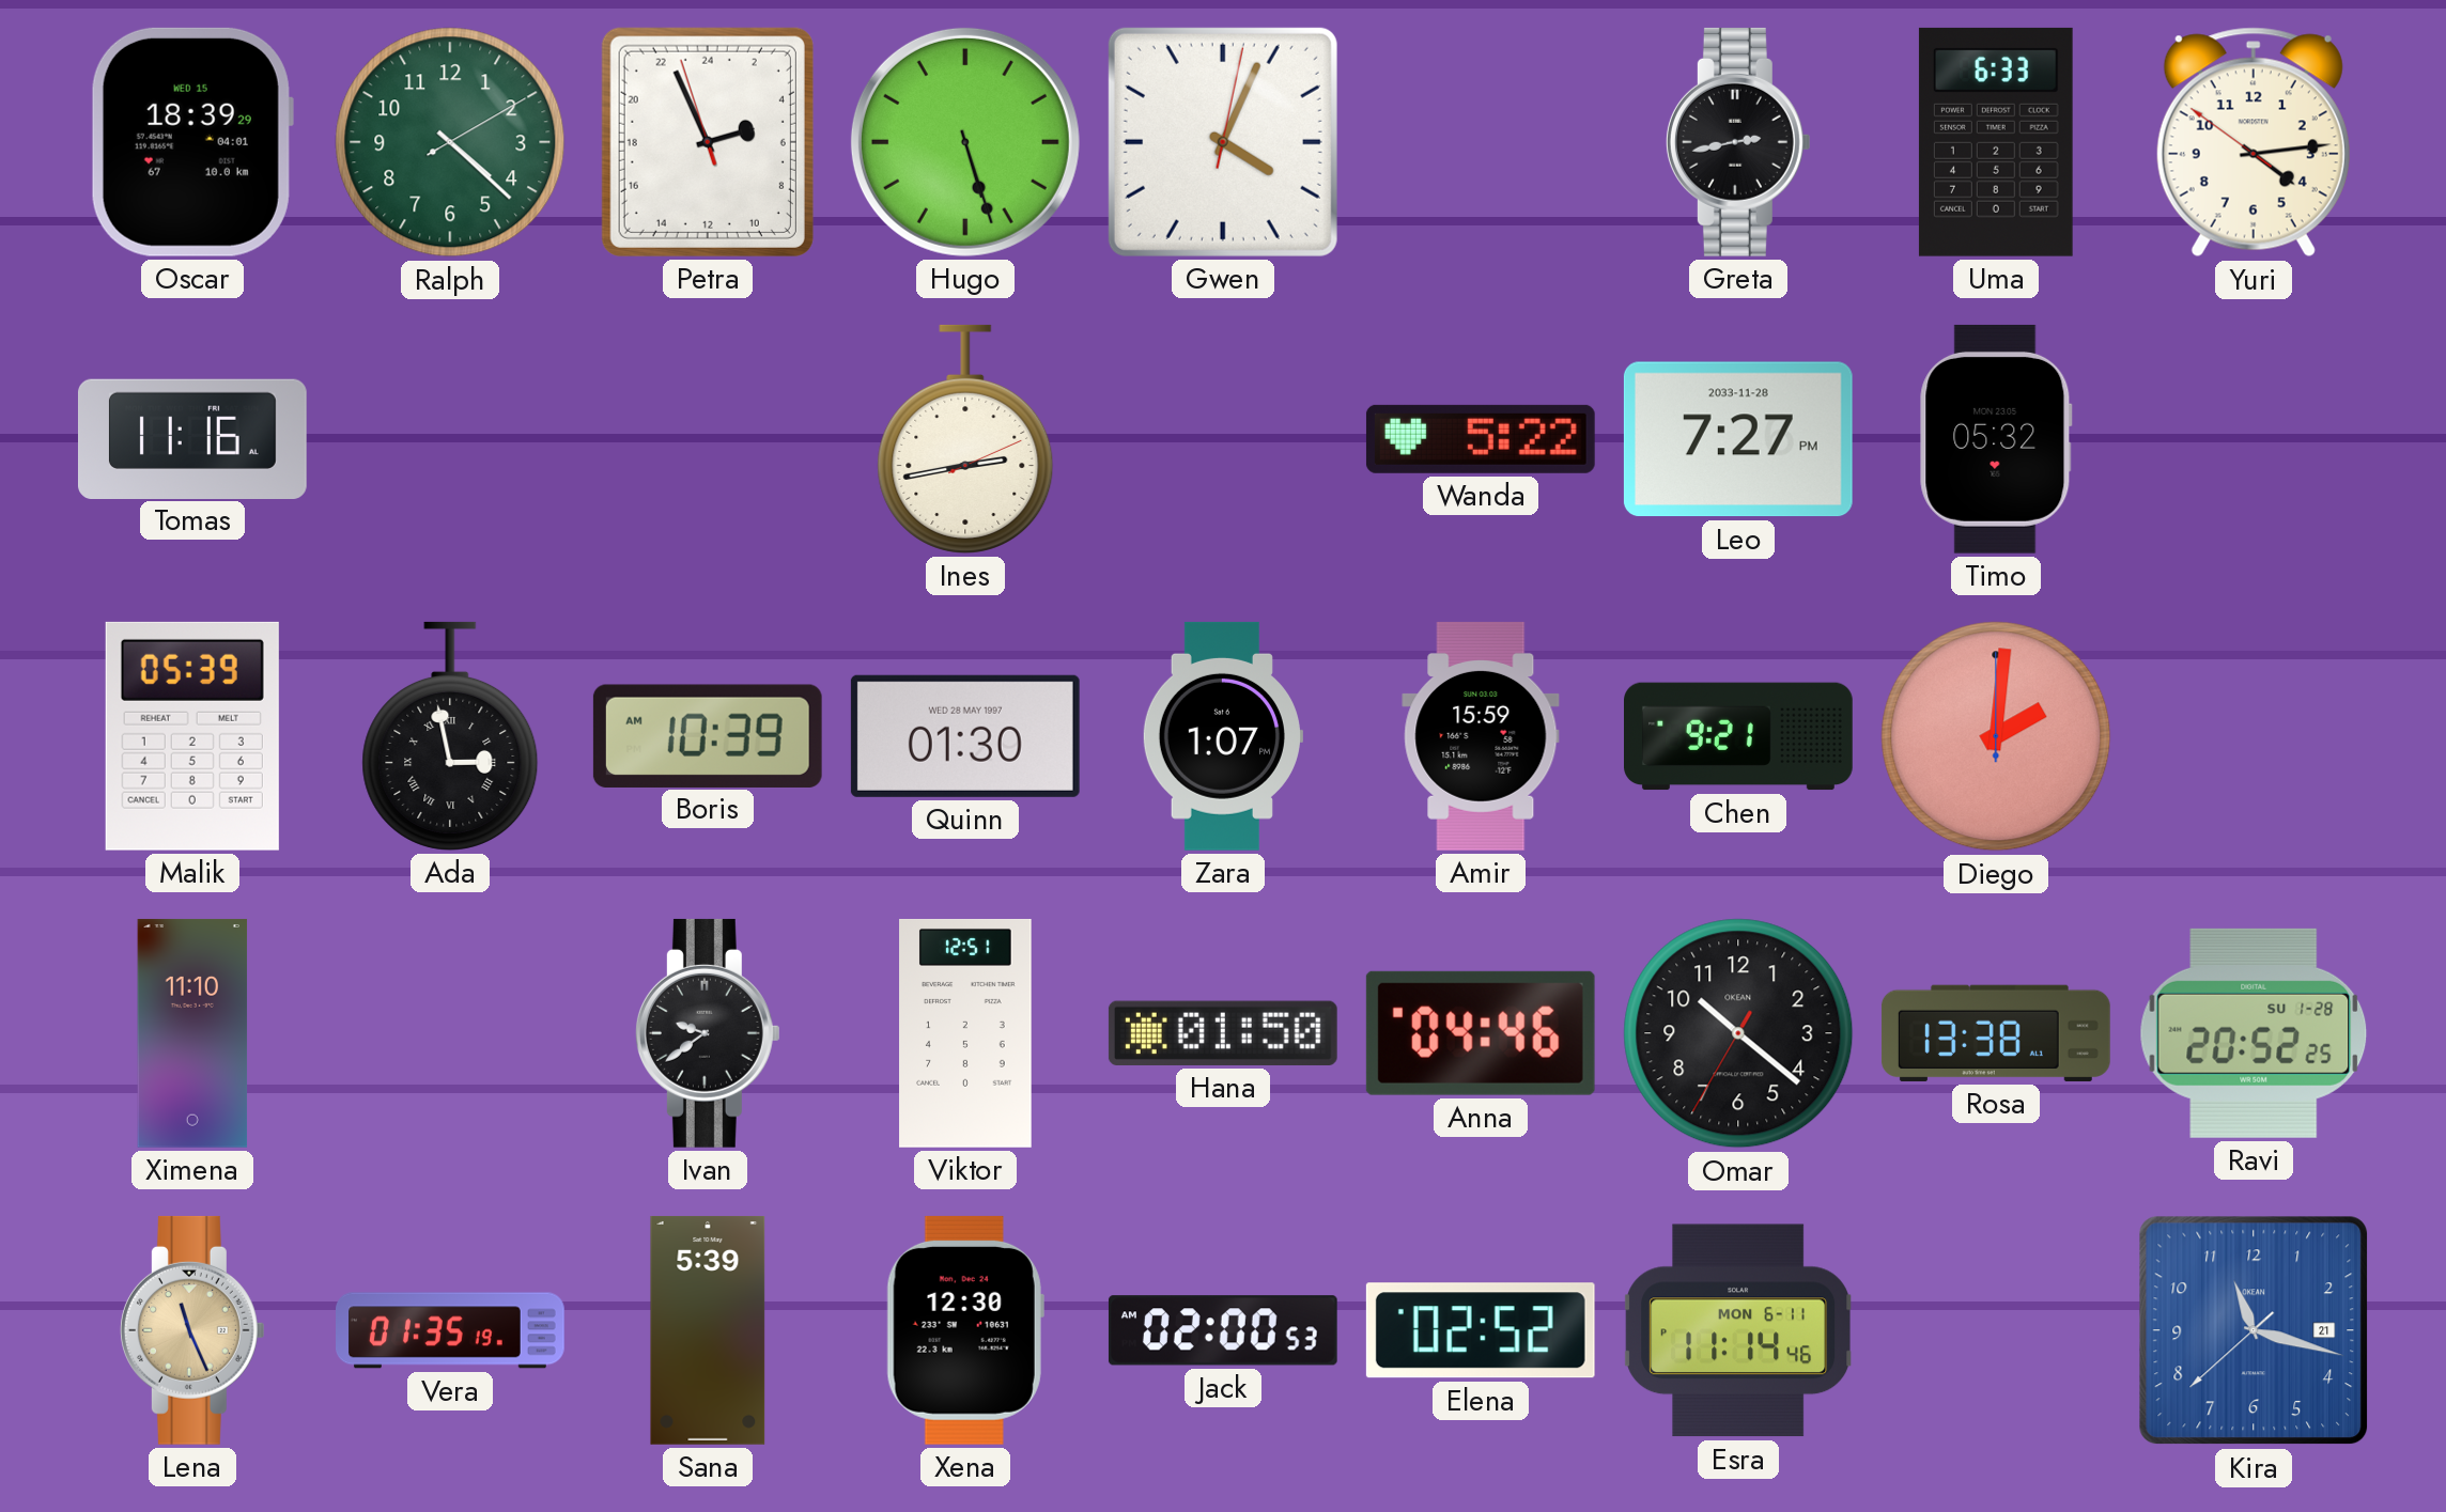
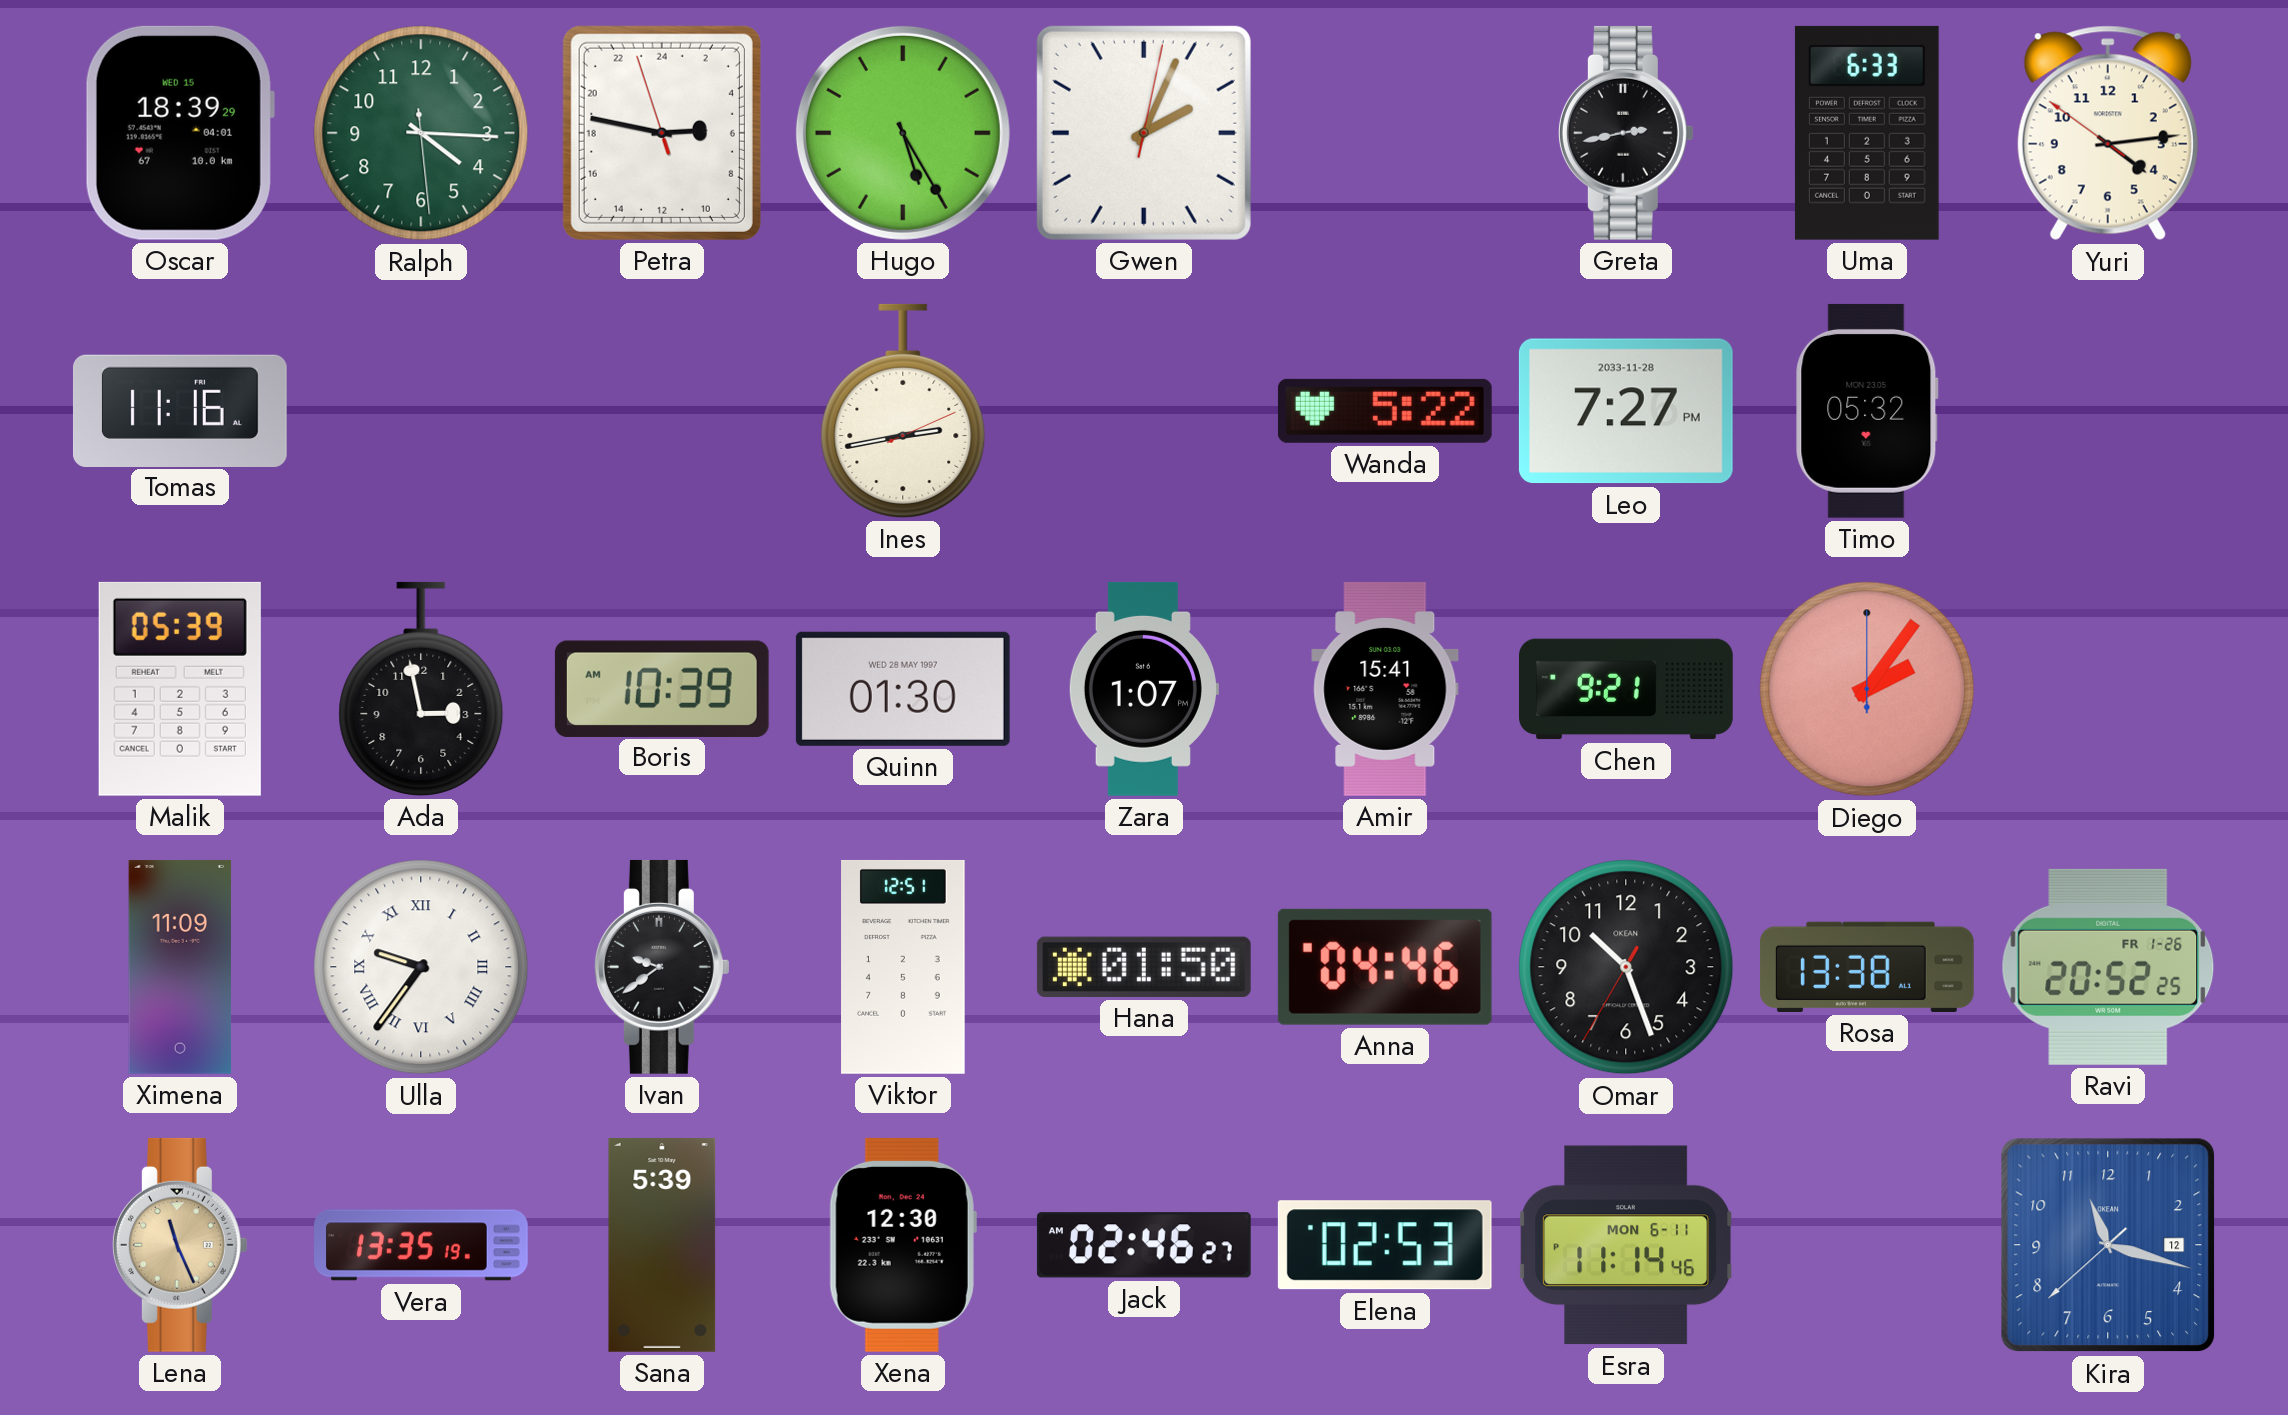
Ralph: 4:22 -> 4:15
Petra: 4:55 -> 5:46
Hugo: 5:27 -> 5:25
Gwen: 4:04 -> 2:04
Ada numerals: Roman -> Arabic
Amir: 15:59 -> 15:41
Diego: 2:01 -> 2:06
Ximena: 11:10 -> 11:09
Ulla: none -> 9:36
Omar: 10:21 -> 10:26
Ravi date: SU 1-28 -> FR 1-26
Vera: 01:35 -> 13:35
Jack: 02:00 -> 02:46
Elena: 02:52 -> 02:53
Kira date: 21 -> 12
